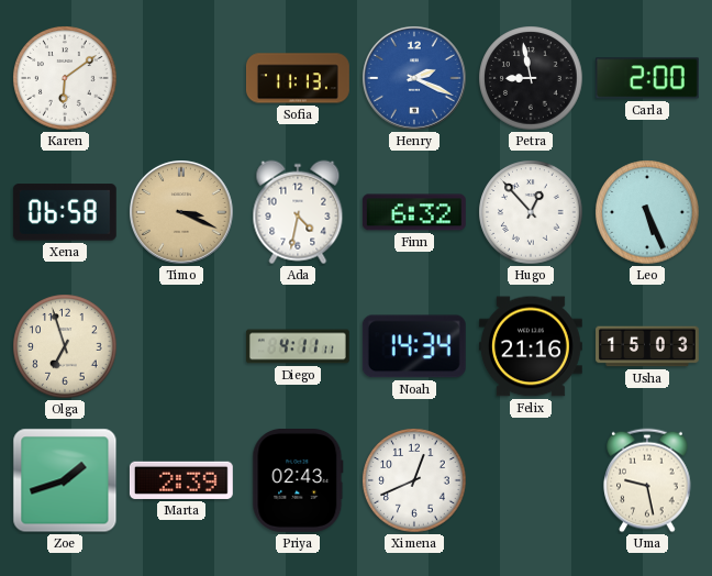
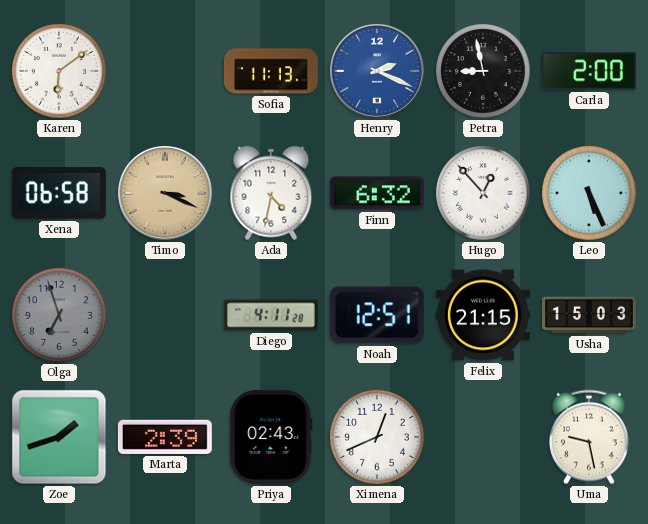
Olga dial: cream -> grey
Diego: 4:11:11 -> 4:11:28
Noah: 14:34 -> 12:51
Felix: 21:16 -> 21:15
